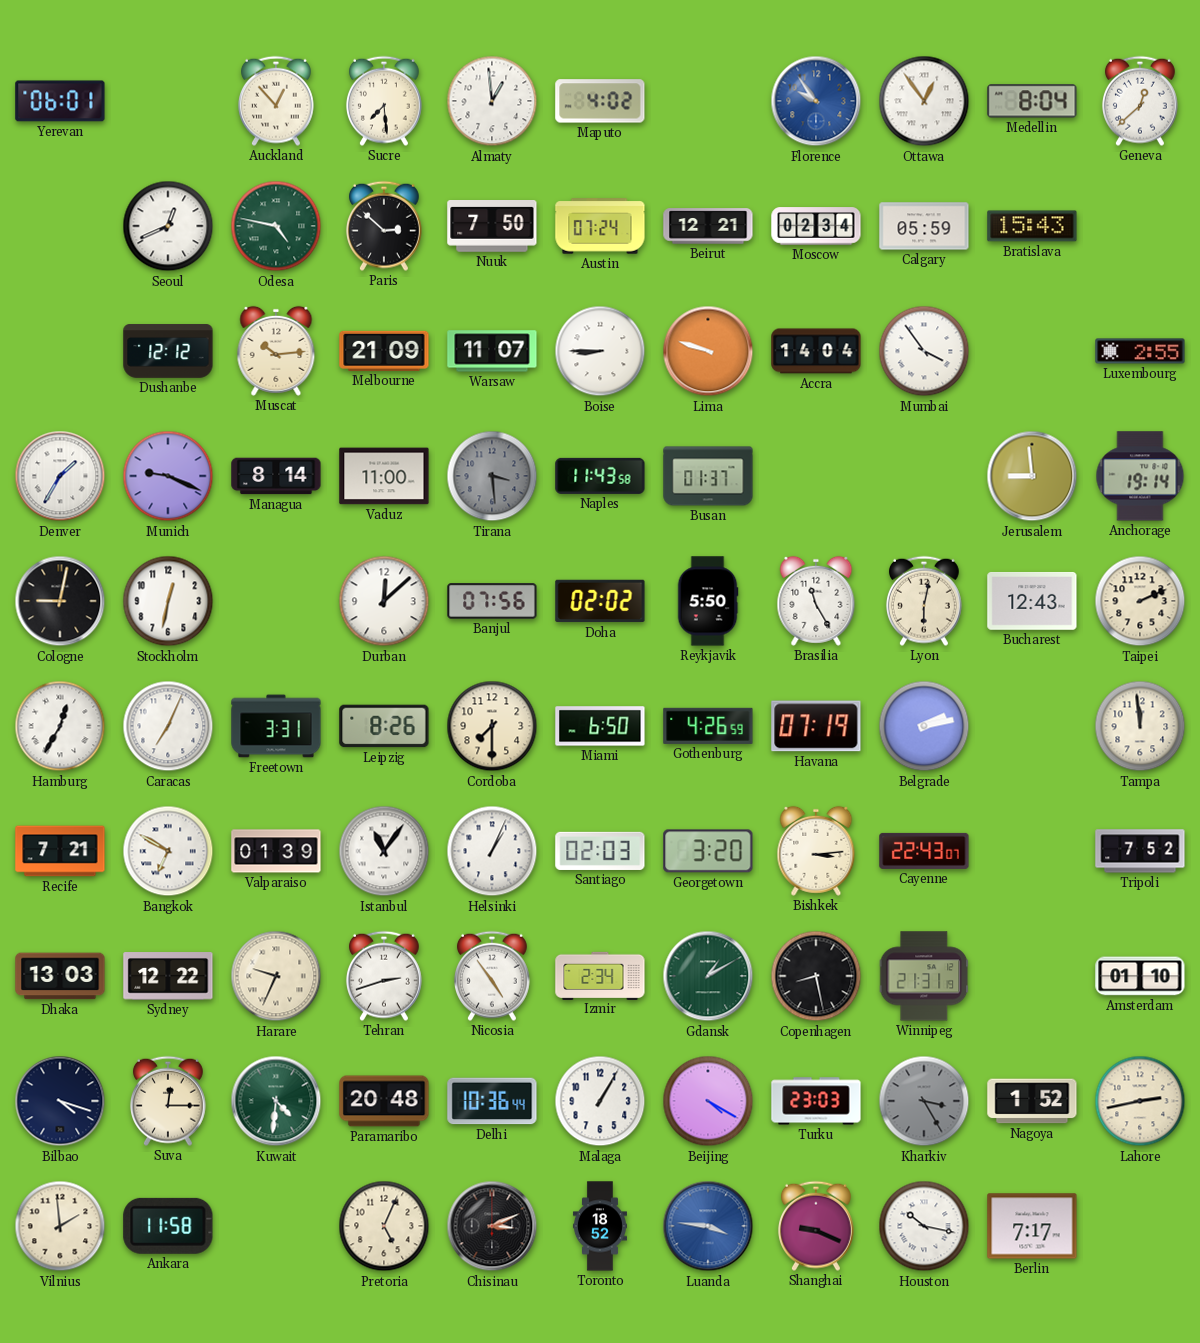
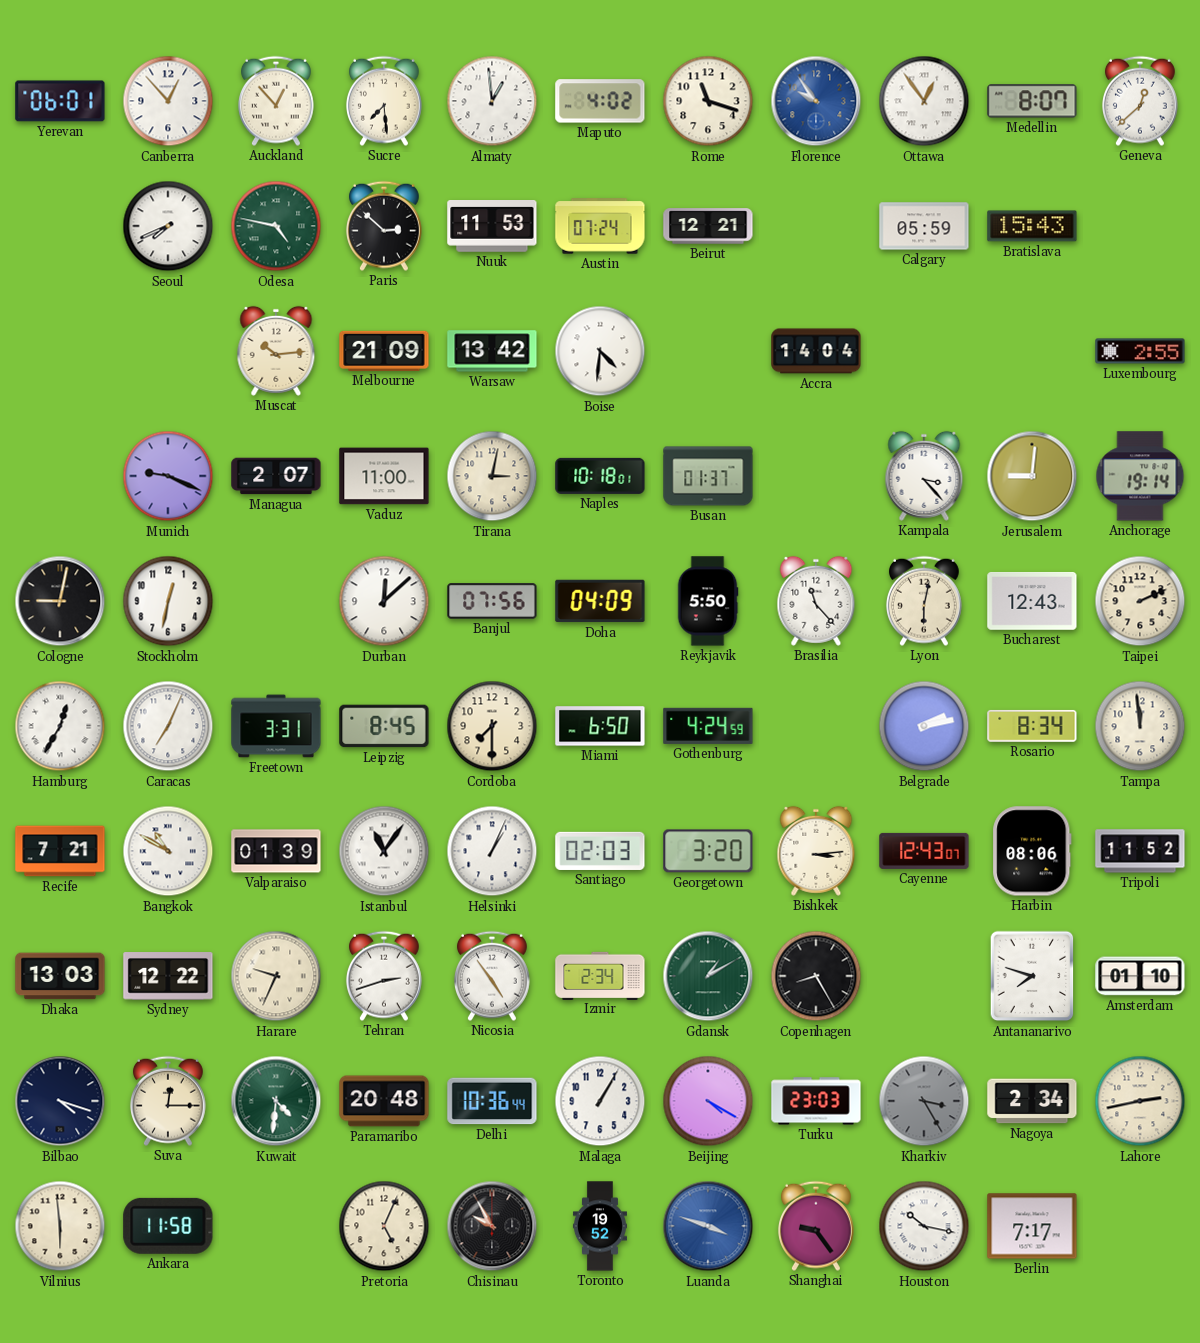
Canberra: none -> 12:53
Rome: none -> 11:18
Medellin: 8:04 -> 8:07
Seoul: 12:41 -> 7:41
Nuuk: 7:50 -> 11:53
Moscow: 02:34 -> none
Dushanbe: 12:12 -> none
Warsaw: 11:07 -> 13:42
Boise: 8:45 -> 4:31
Lima: 9:48 -> none
Mumbai: 3:54 -> none
Denver: 1:35 -> none
Managua: 8:14 -> 2:07
Tirana: 3:29 -> 3:02
Tirana dial: grey -> cream
Naples: 11:43 -> 10:18
Kampala: none -> 3:23
Jerusalem: 8:59 -> 9:01
Doha: 02:02 -> 04:09
Brasilia: 11:25 -> 11:23
Leipzig: 8:26 -> 8:45
Gothenburg: 4:26 -> 4:24
Havana: 07:19 -> none
Rosario: none -> 8:34
Bangkok: 6:50 -> 10:50
Cayenne: 22:43 -> 12:43
Harbin: none -> 08:06
Tripoli: 7:52 -> 11:52
Copenhagen: 8:28 -> 8:25
Winnipeg: 21:31 -> none
Antananarivo: none -> 7:48
Nagoya: 1:52 -> 2:34
Vilnius: 1:59 -> 5:59
Chisinau: 3:11 -> 9:55
Toronto: 18:52 -> 19:52
Luanda: 3:46 -> 3:48
Shanghai: 9:19 -> 9:24
